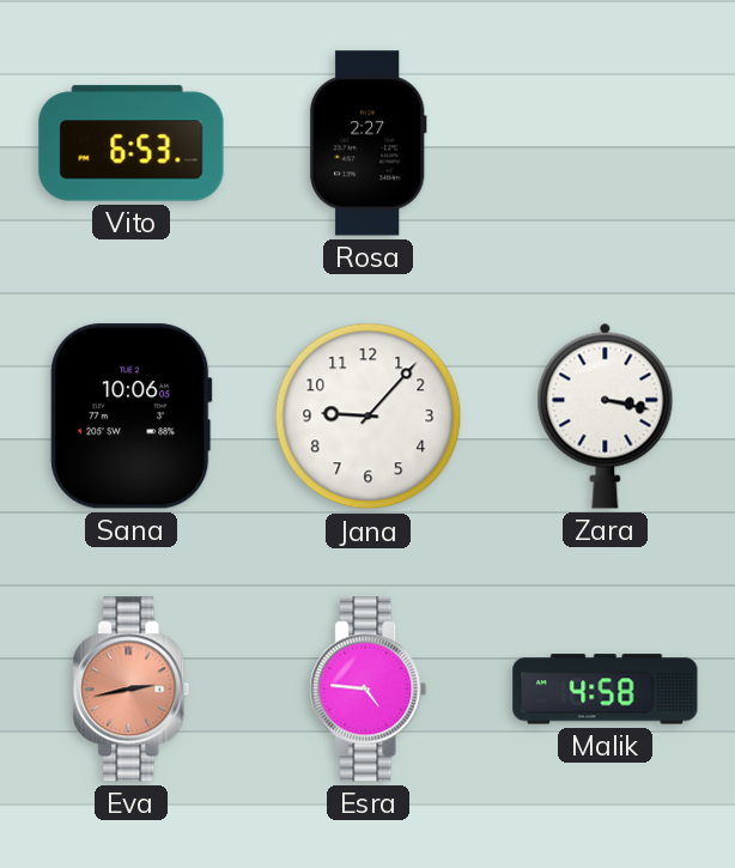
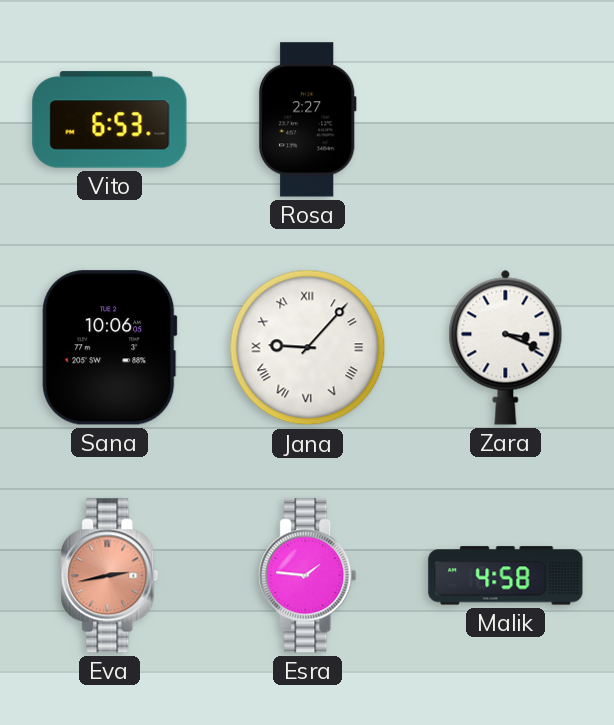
Jana numerals: Arabic -> Roman
Zara: 3:17 -> 3:19
Esra: 4:46 -> 1:46
